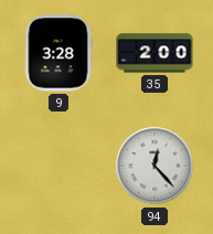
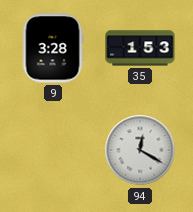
35: 2:00 -> 1:53
94: 12:23 -> 12:20
